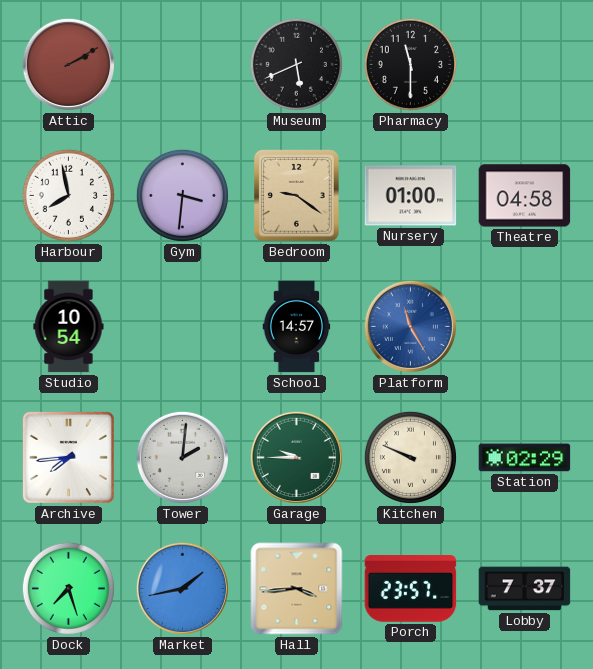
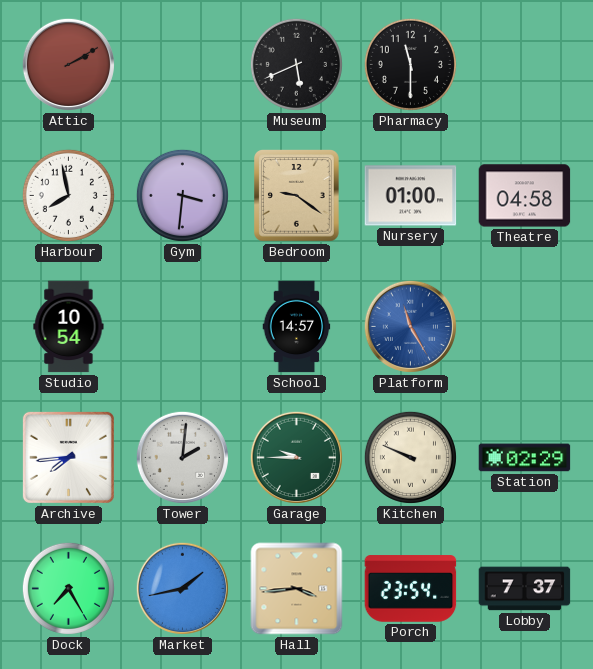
Dock: 7:27 -> 7:25
Porch: 23:57 -> 23:54
